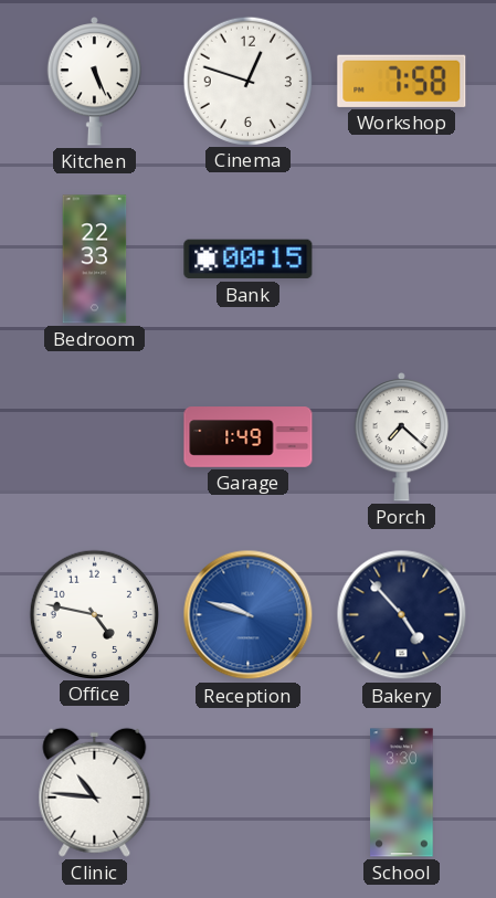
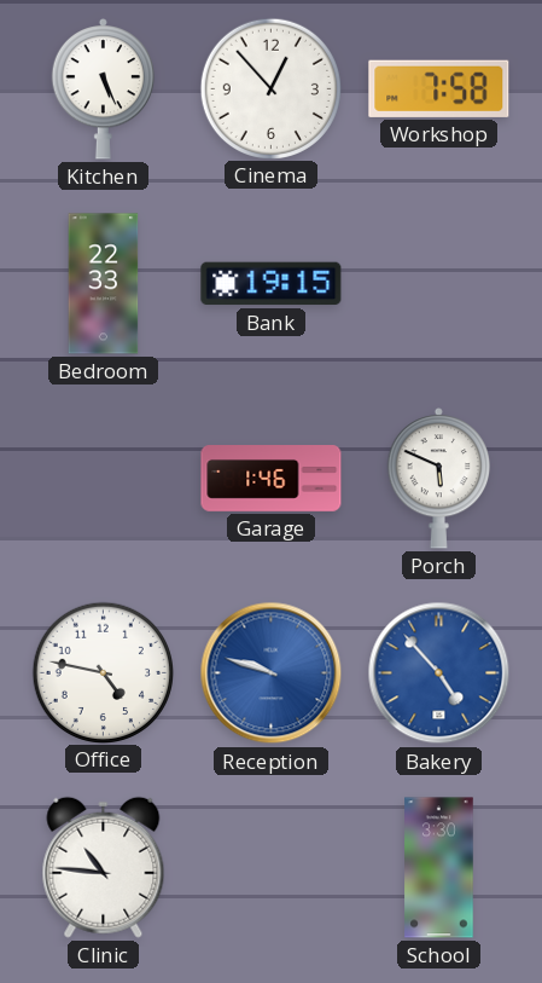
Cinema: 12:48 -> 12:53
Bank: 00:15 -> 19:15
Garage: 1:49 -> 1:46
Porch: 7:22 -> 5:49
Bakery dial: navy -> blue
